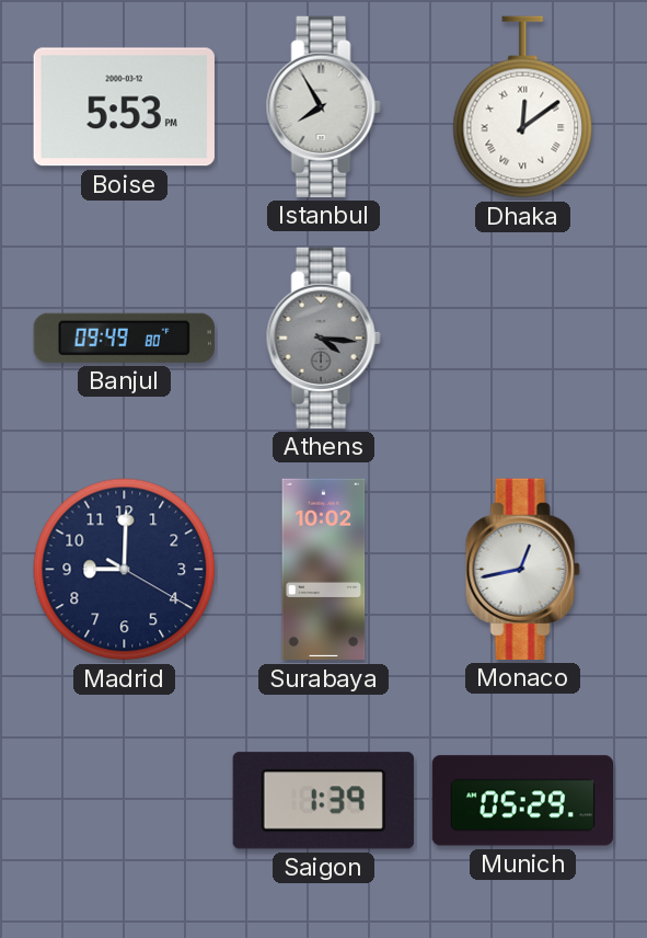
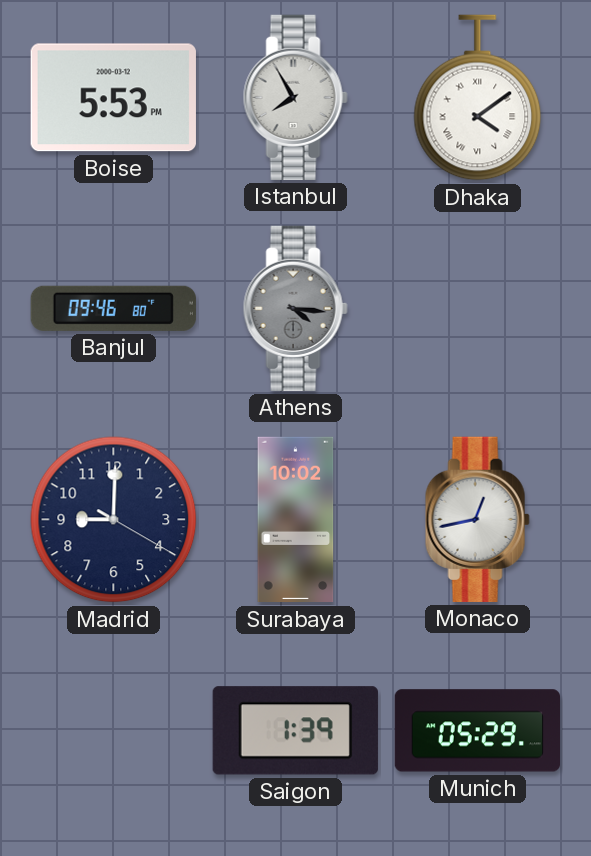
Dhaka: 12:09 -> 4:09
Banjul: 09:49 -> 09:46
